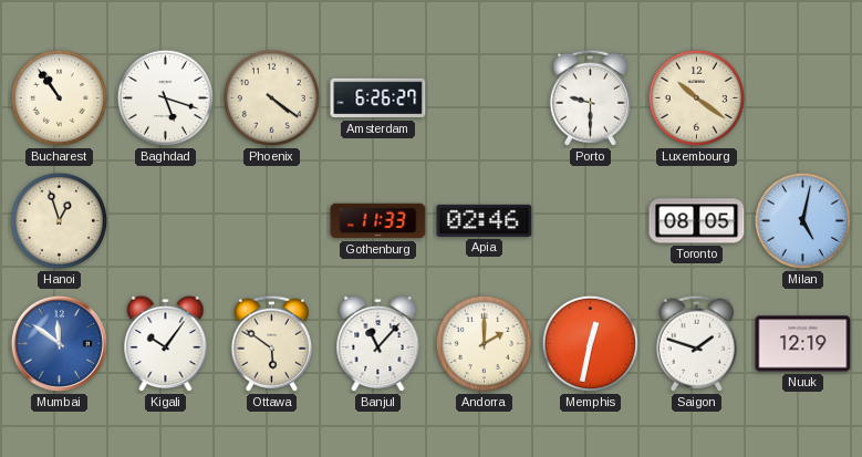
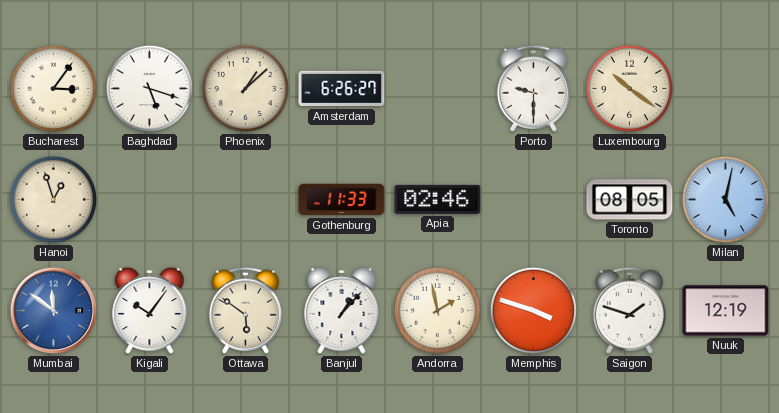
Bucharest: 10:54 -> 3:06
Phoenix: 4:21 -> 1:08
Banjul: 11:07 -> 1:07
Andorra: 2:00 -> 1:58
Memphis: 12:32 -> 3:48
